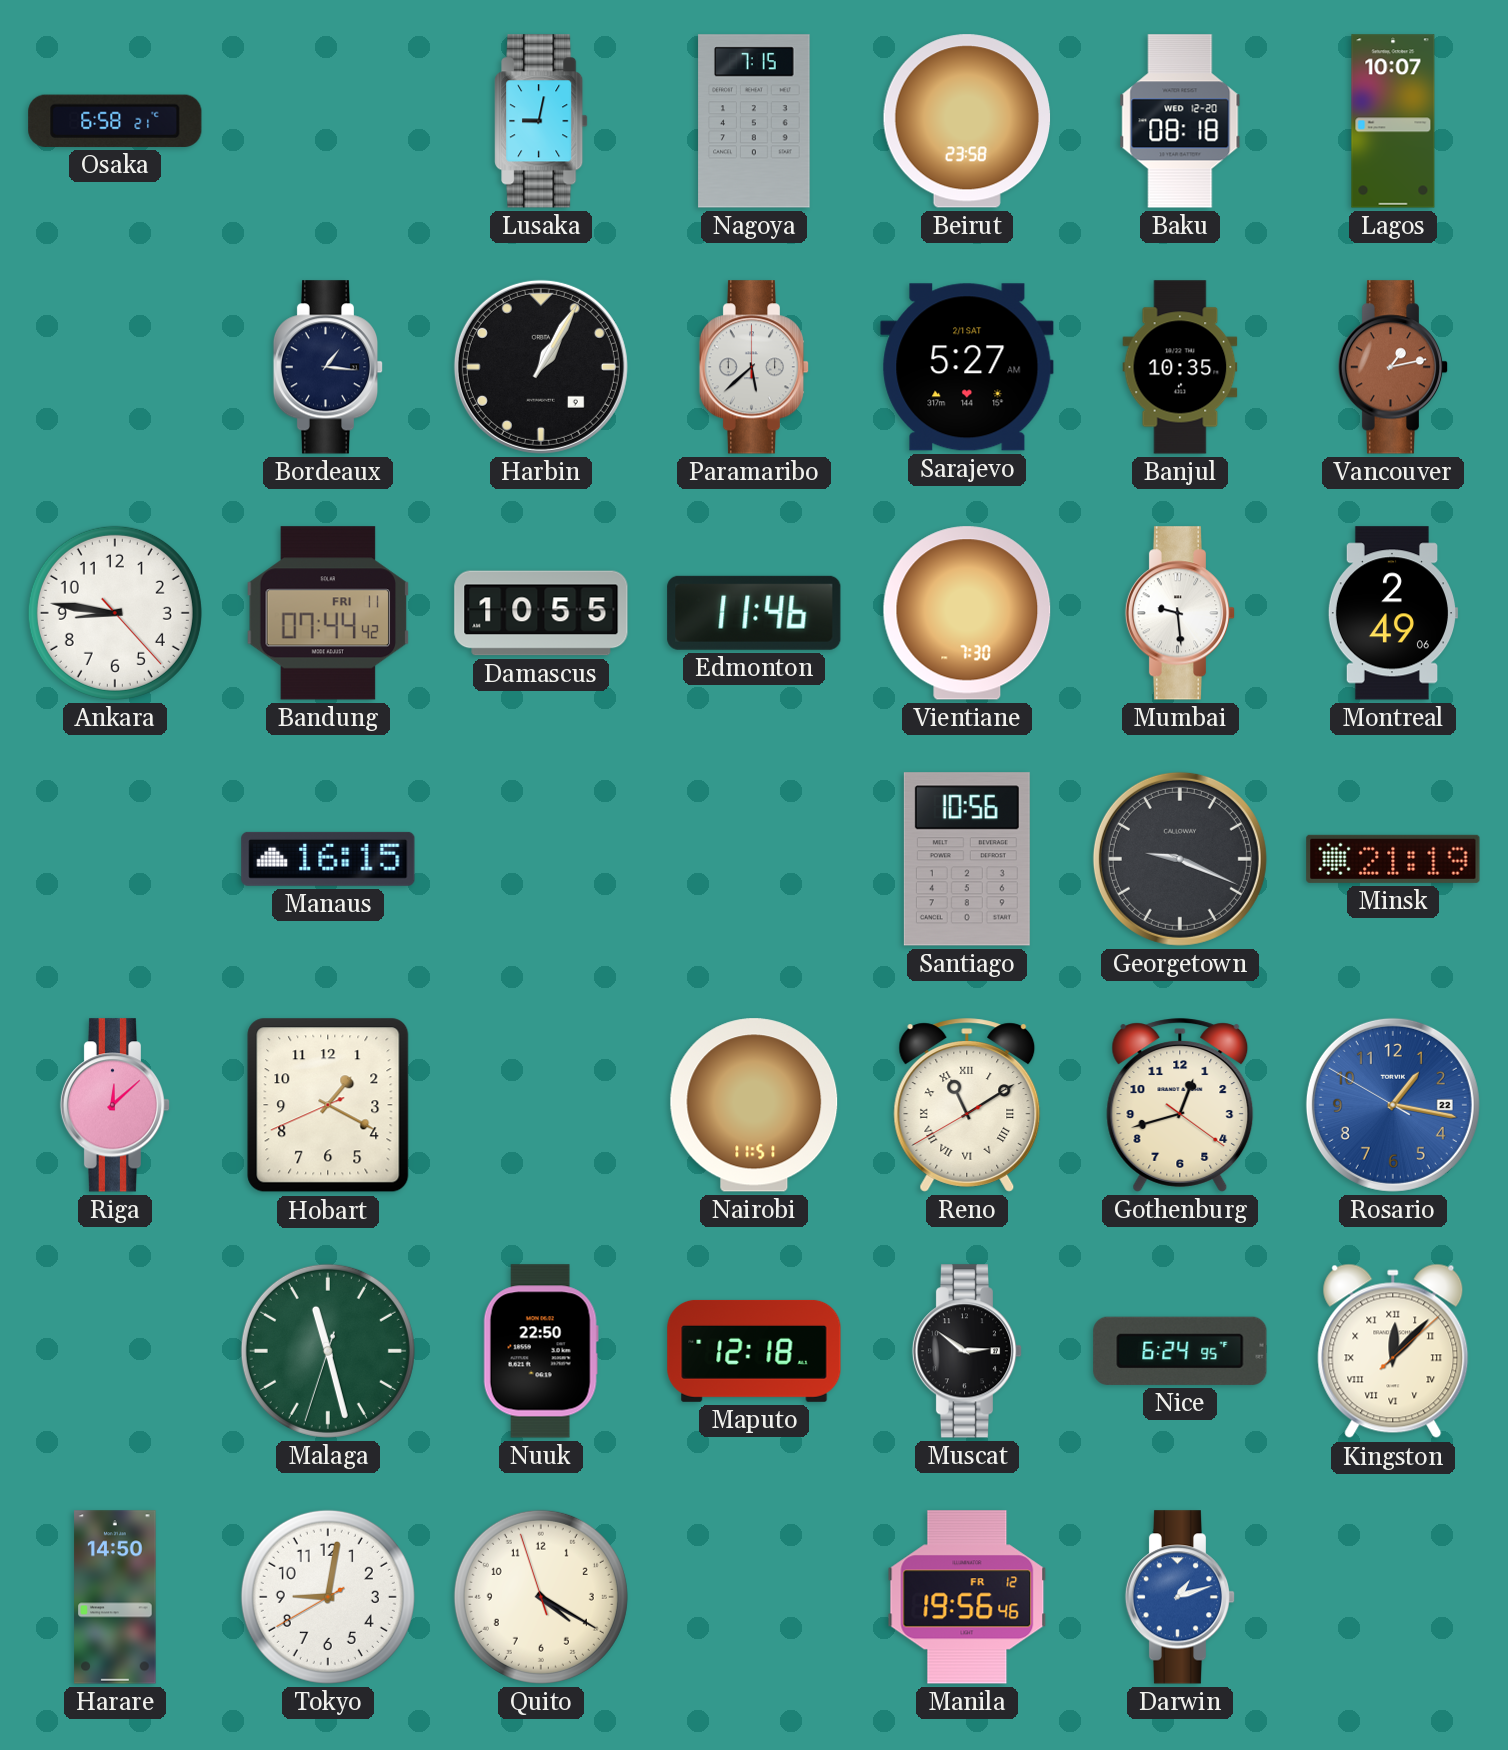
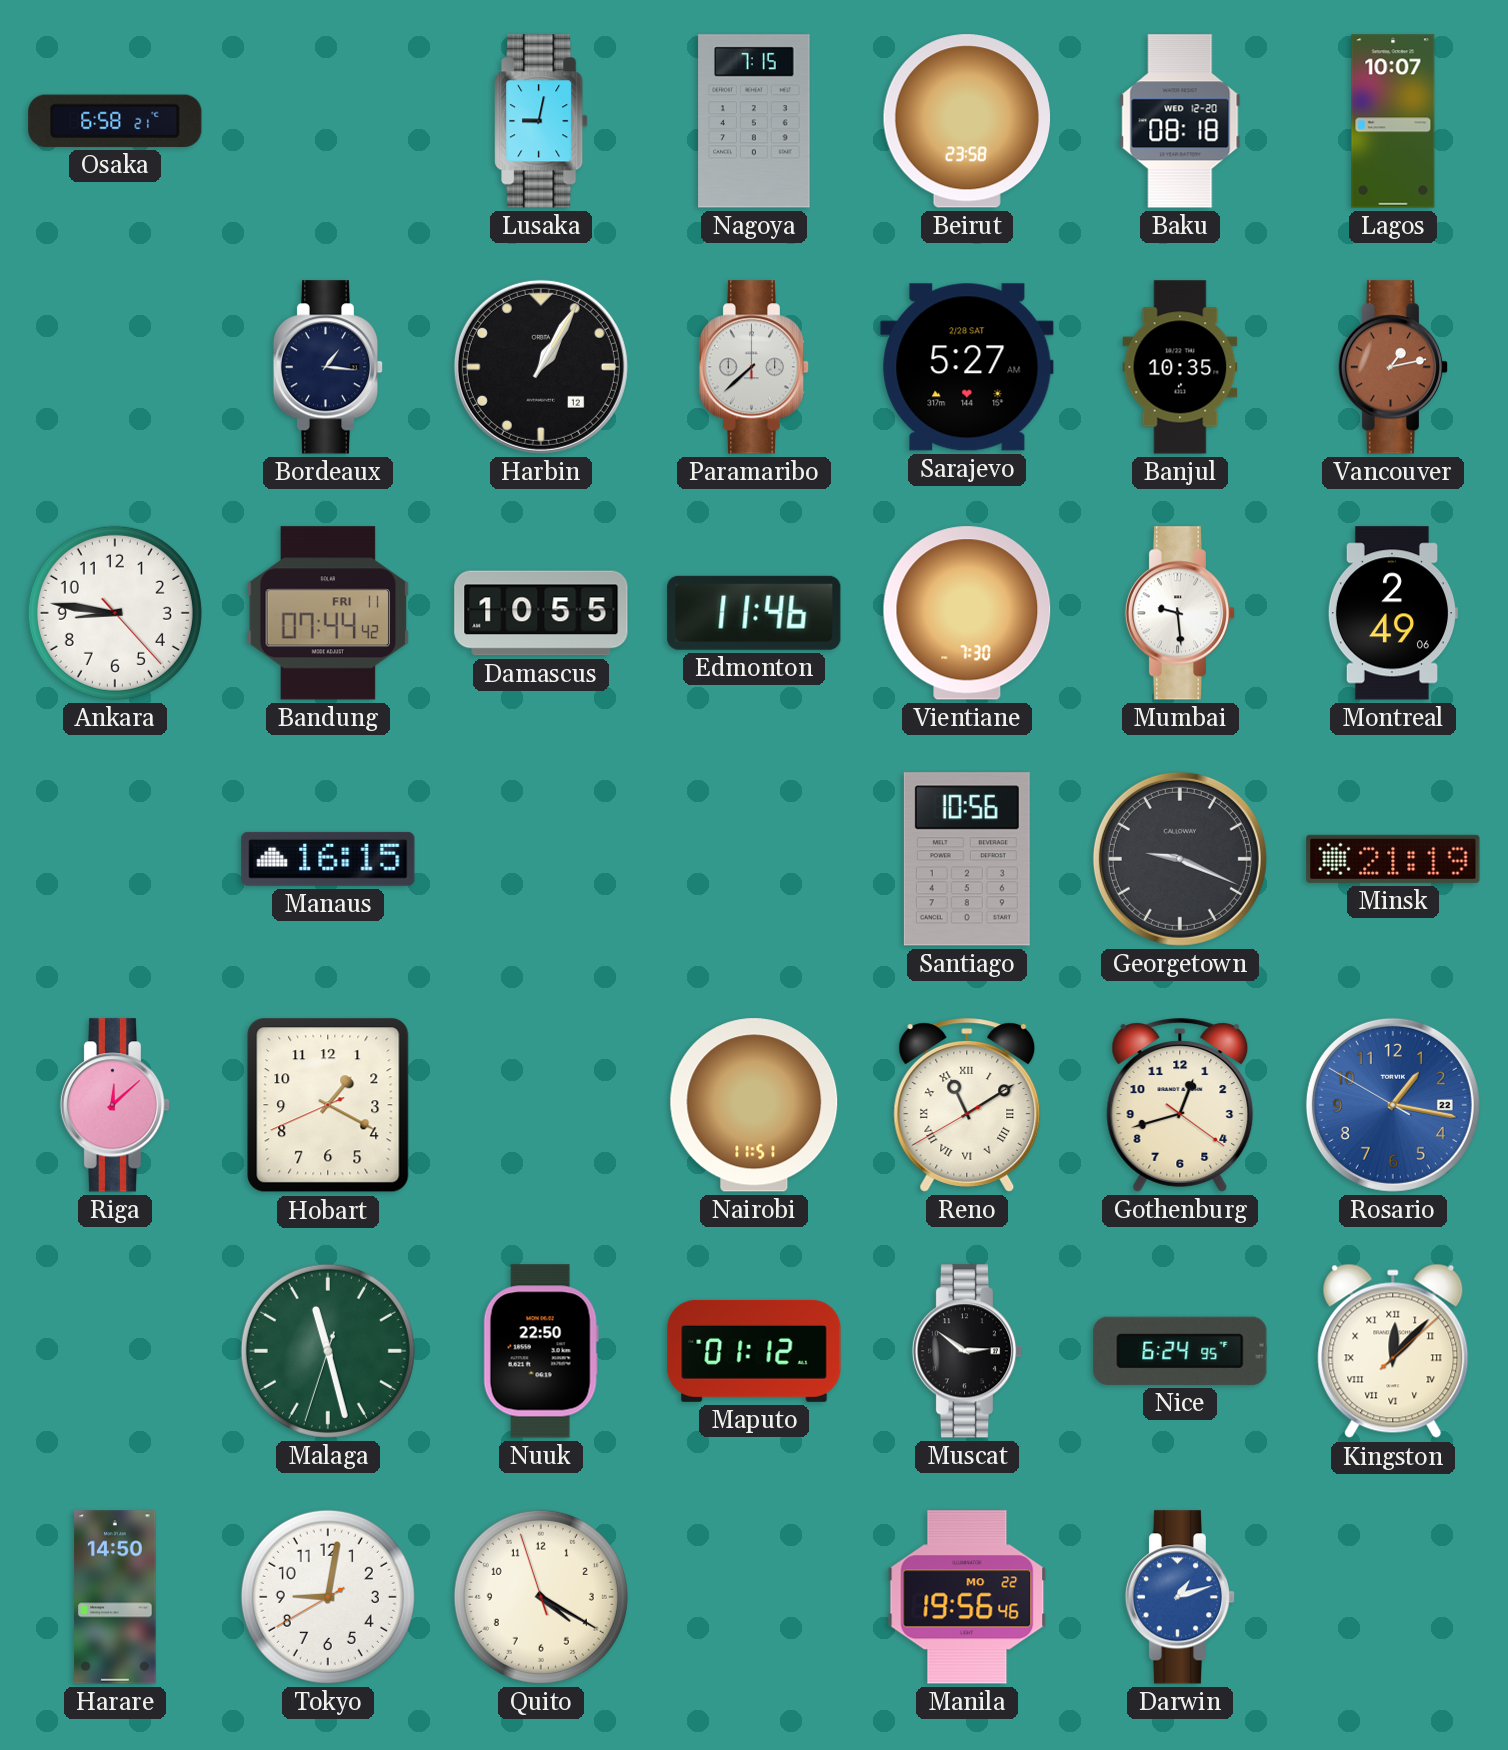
Harbin date: 9 -> 12
Paramaribo: 5:38 -> 7:38
Sarajevo date: 2/1 SAT -> 2/28 SAT
Maputo: 12:18 -> 01:12
Manila date: FR 12 -> MO 22
